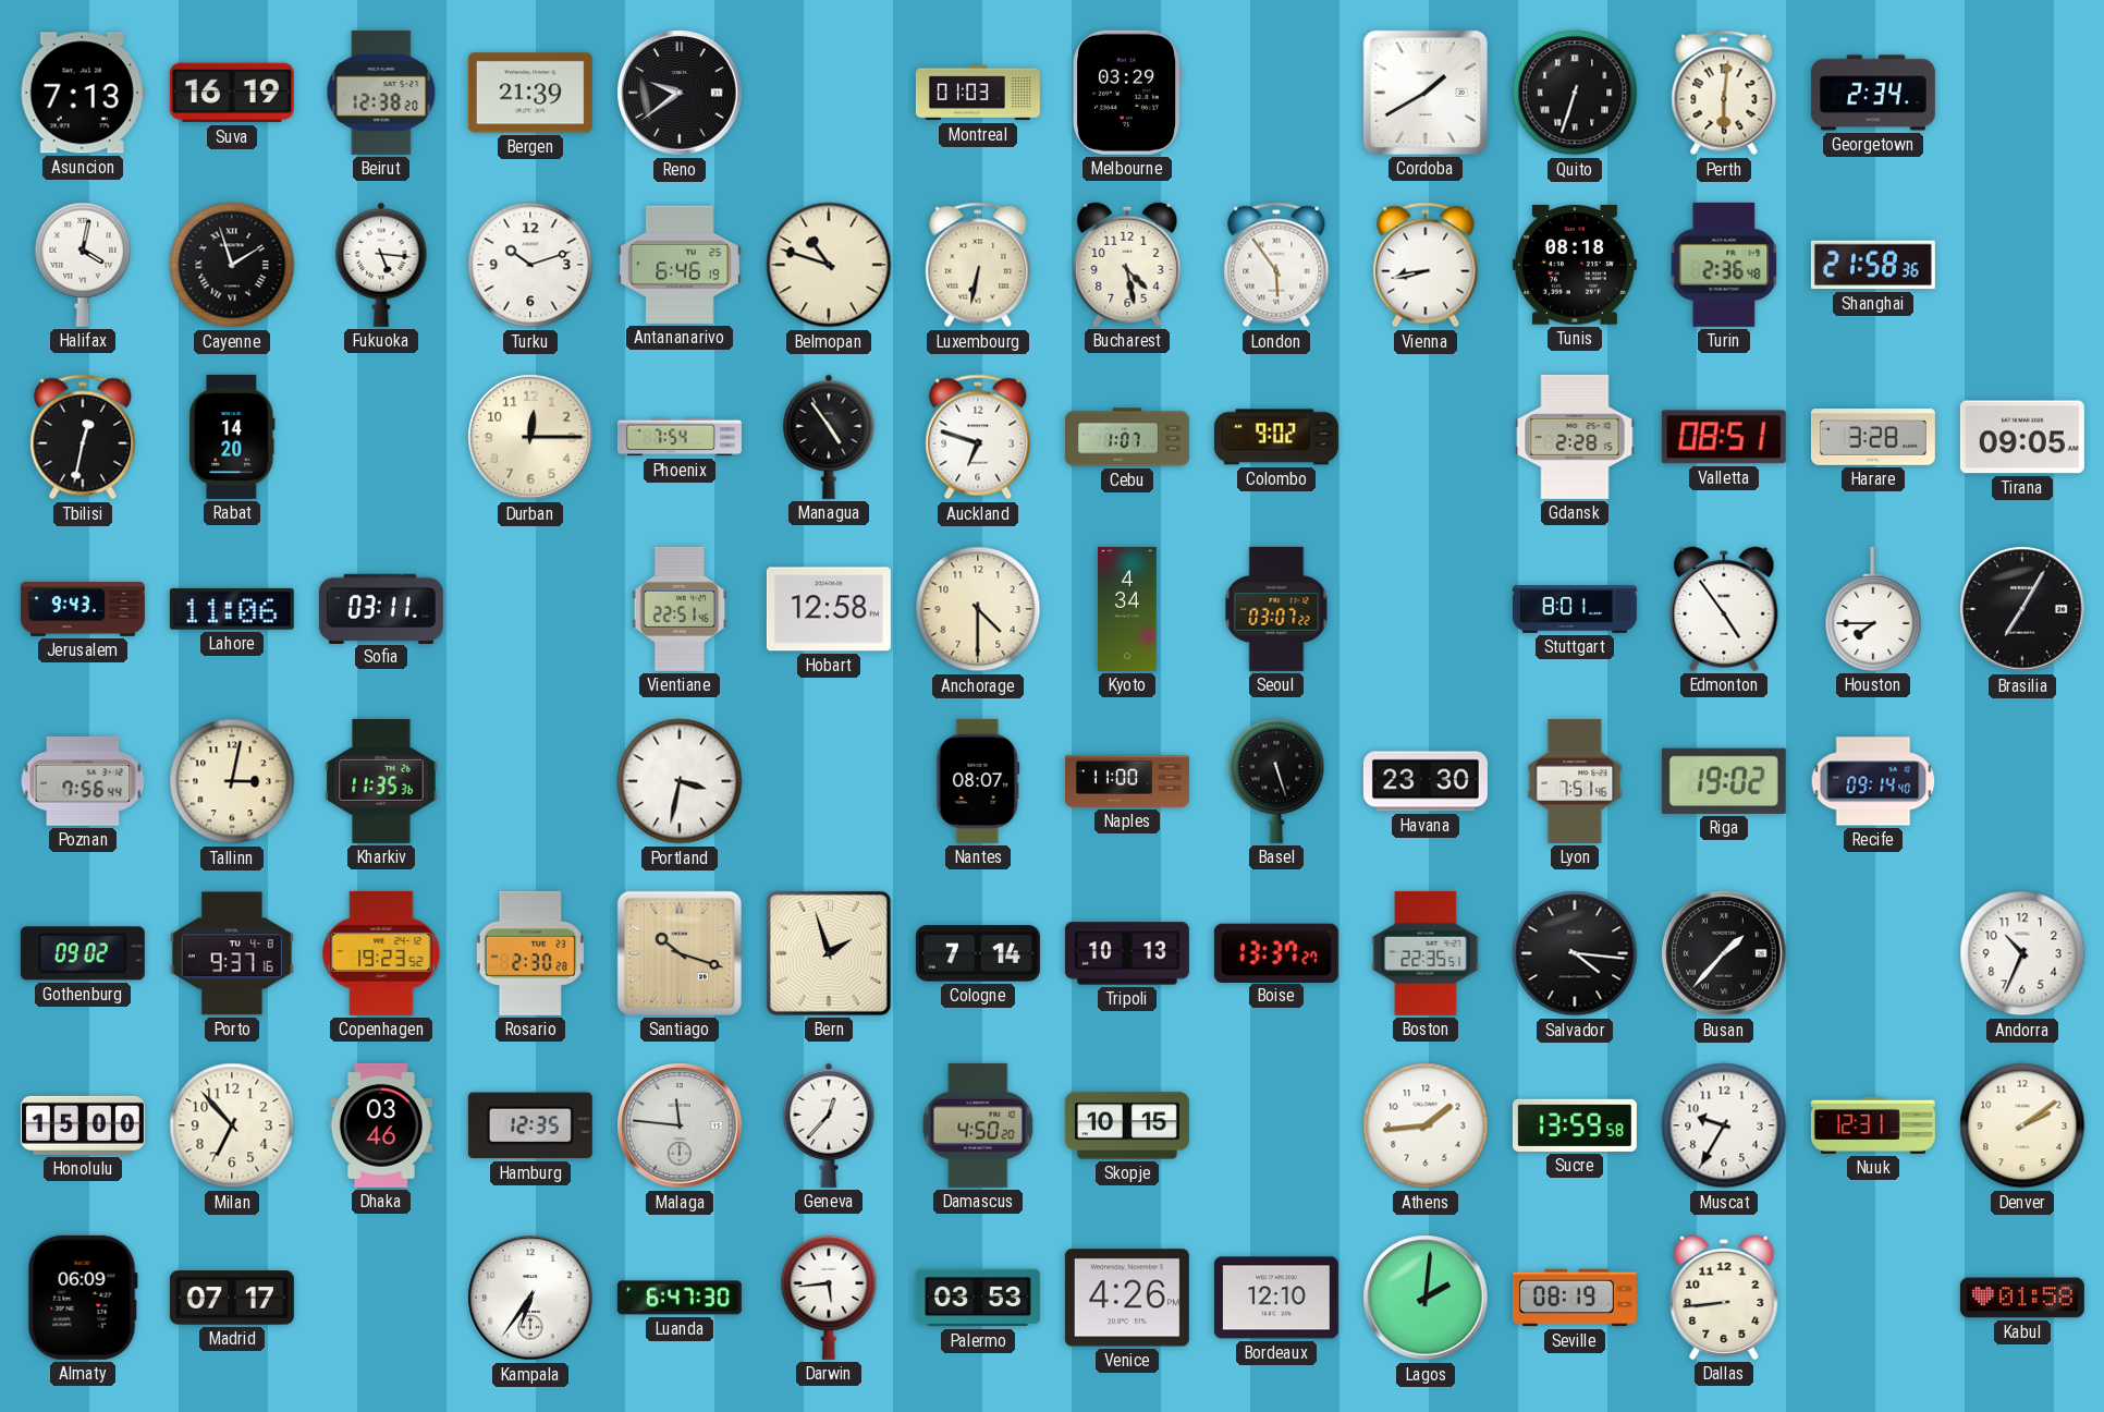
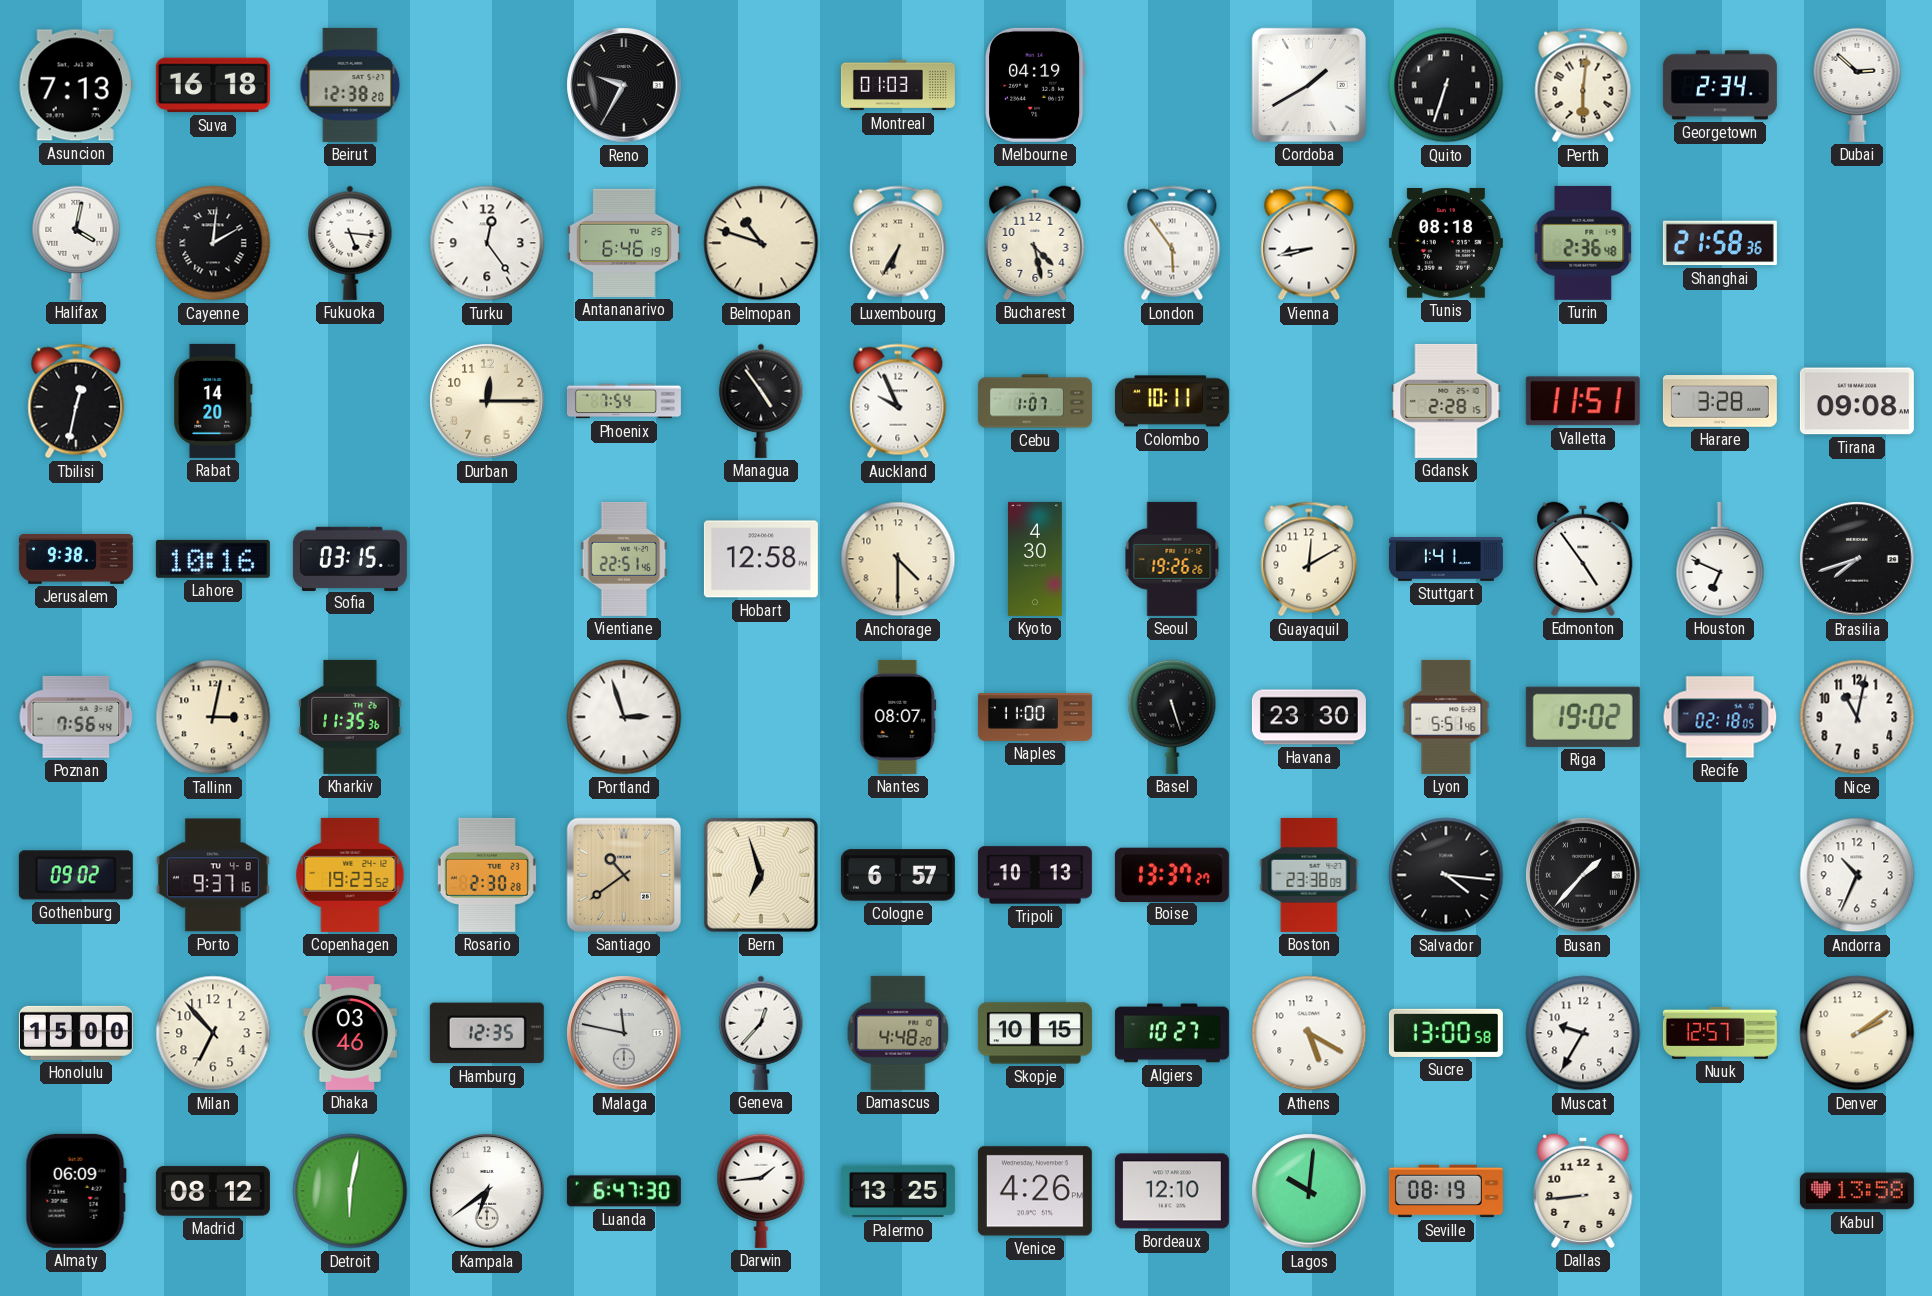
Suva: 16:19 -> 16:18
Bergen: 21:39 -> none
Reno: 9:39 -> 9:35
Melbourne: 03:29 -> 04:19
Dubai: none -> 2:52
Cayenne: 1:57 -> 2:01
Turku: 10:12 -> 12:24
Luxembourg: 6:32 -> 6:35
Auckland: 6:48 -> 9:56
Colombo: 9:02 -> 10:11
Valletta: 08:51 -> 11:51
Tirana: 09:05 -> 09:08
Jerusalem: 9:43 -> 9:38
Lahore: 11:06 -> 10:16
Sofia: 03:11 -> 03:15
Kyoto: 4:34 -> 4:30
Seoul: 03:07 -> 19:26
Guayaquil: none -> 12:10
Stuttgart: 8:01 -> 1:41
Houston: 7:45 -> 6:49
Brasilia: 7:05 -> 7:42
Portland: 3:32 -> 2:57
Lyon: 7:51 -> 5:51
Recife: 09:14 -> 02:18
Nice: none -> 11:02
Santiago: 10:18 -> 10:39
Bern: 1:57 -> 6:57
Cologne: 7:14 -> 6:57
Boston: 22:35 -> 23:38
Malaga: 11:46 -> 11:47
Damascus: 4:50 -> 4:48
Algiers: none -> 10:27
Athens: 1:44 -> 5:20
Sucre: 13:59 -> 13:00
Nuuk: 12:31 -> 12:57
Madrid: 07:17 -> 08:12
Detroit: none -> 6:02
Kampala: 6:36 -> 6:39
Darwin: 5:44 -> 1:44
Palermo: 03:53 -> 13:25
Lagos: 2:01 -> 10:01
Kabul: 01:58 -> 13:58
